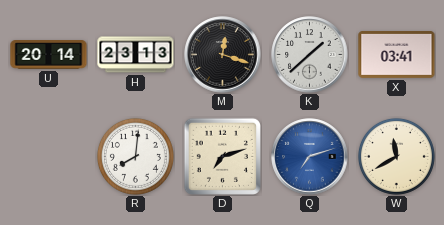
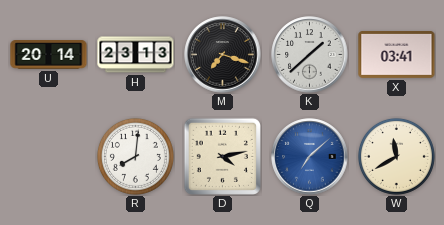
M: 12:18 -> 7:18
D: 7:12 -> 4:13
Q: 7:12 -> 7:08
